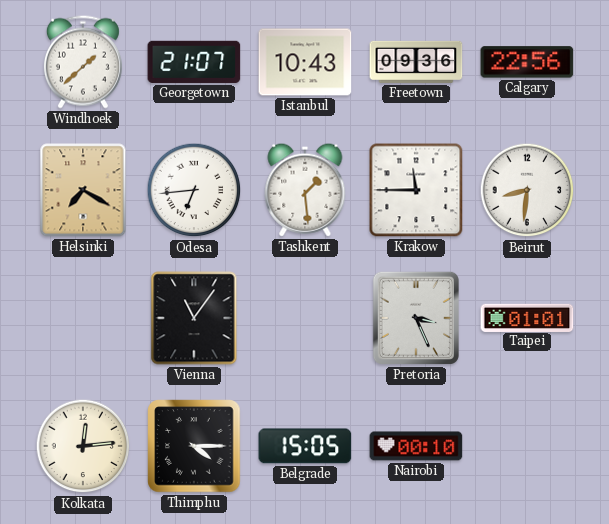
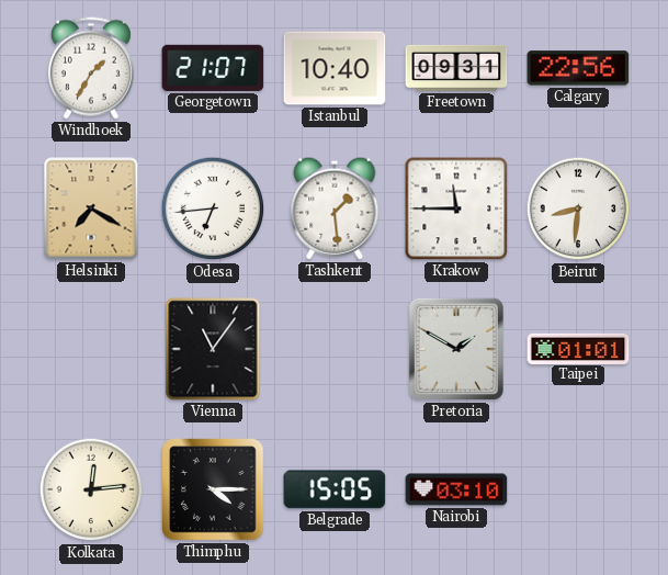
Windhoek: 1:38 -> 1:35
Istanbul: 10:43 -> 10:40
Freetown: 09:36 -> 09:31
Pretoria: 3:26 -> 1:50
Nairobi: 00:10 -> 03:10
